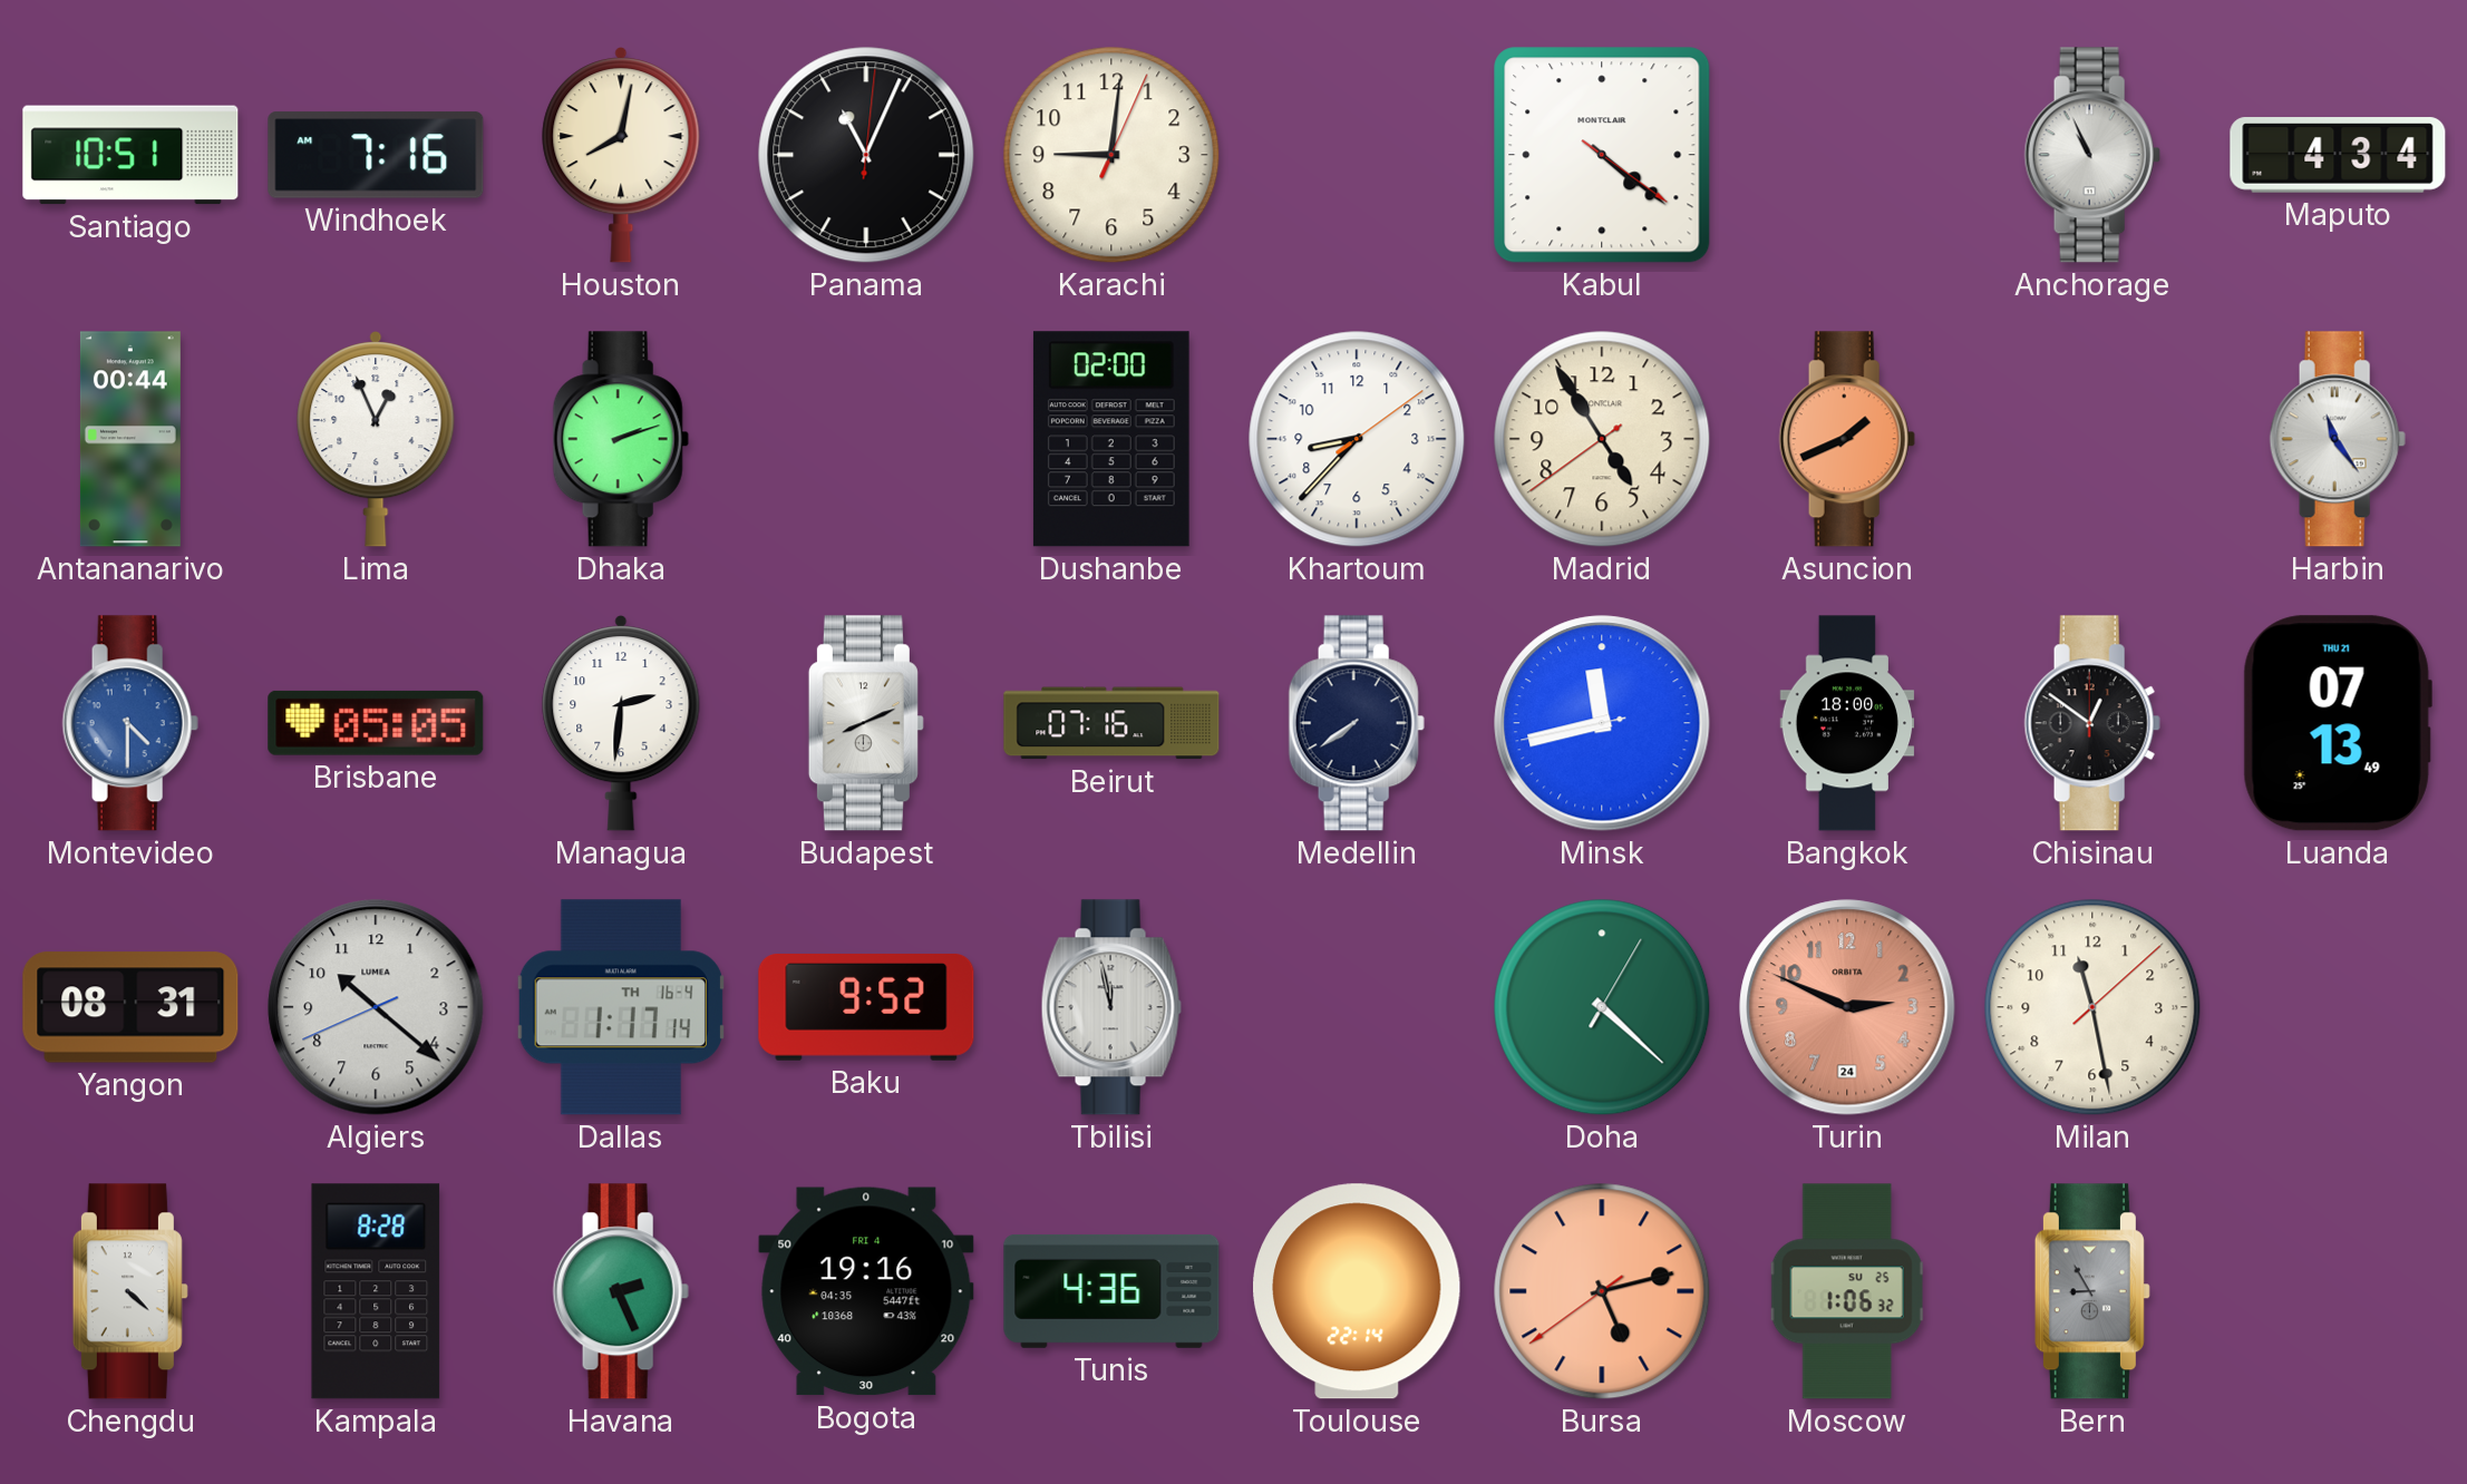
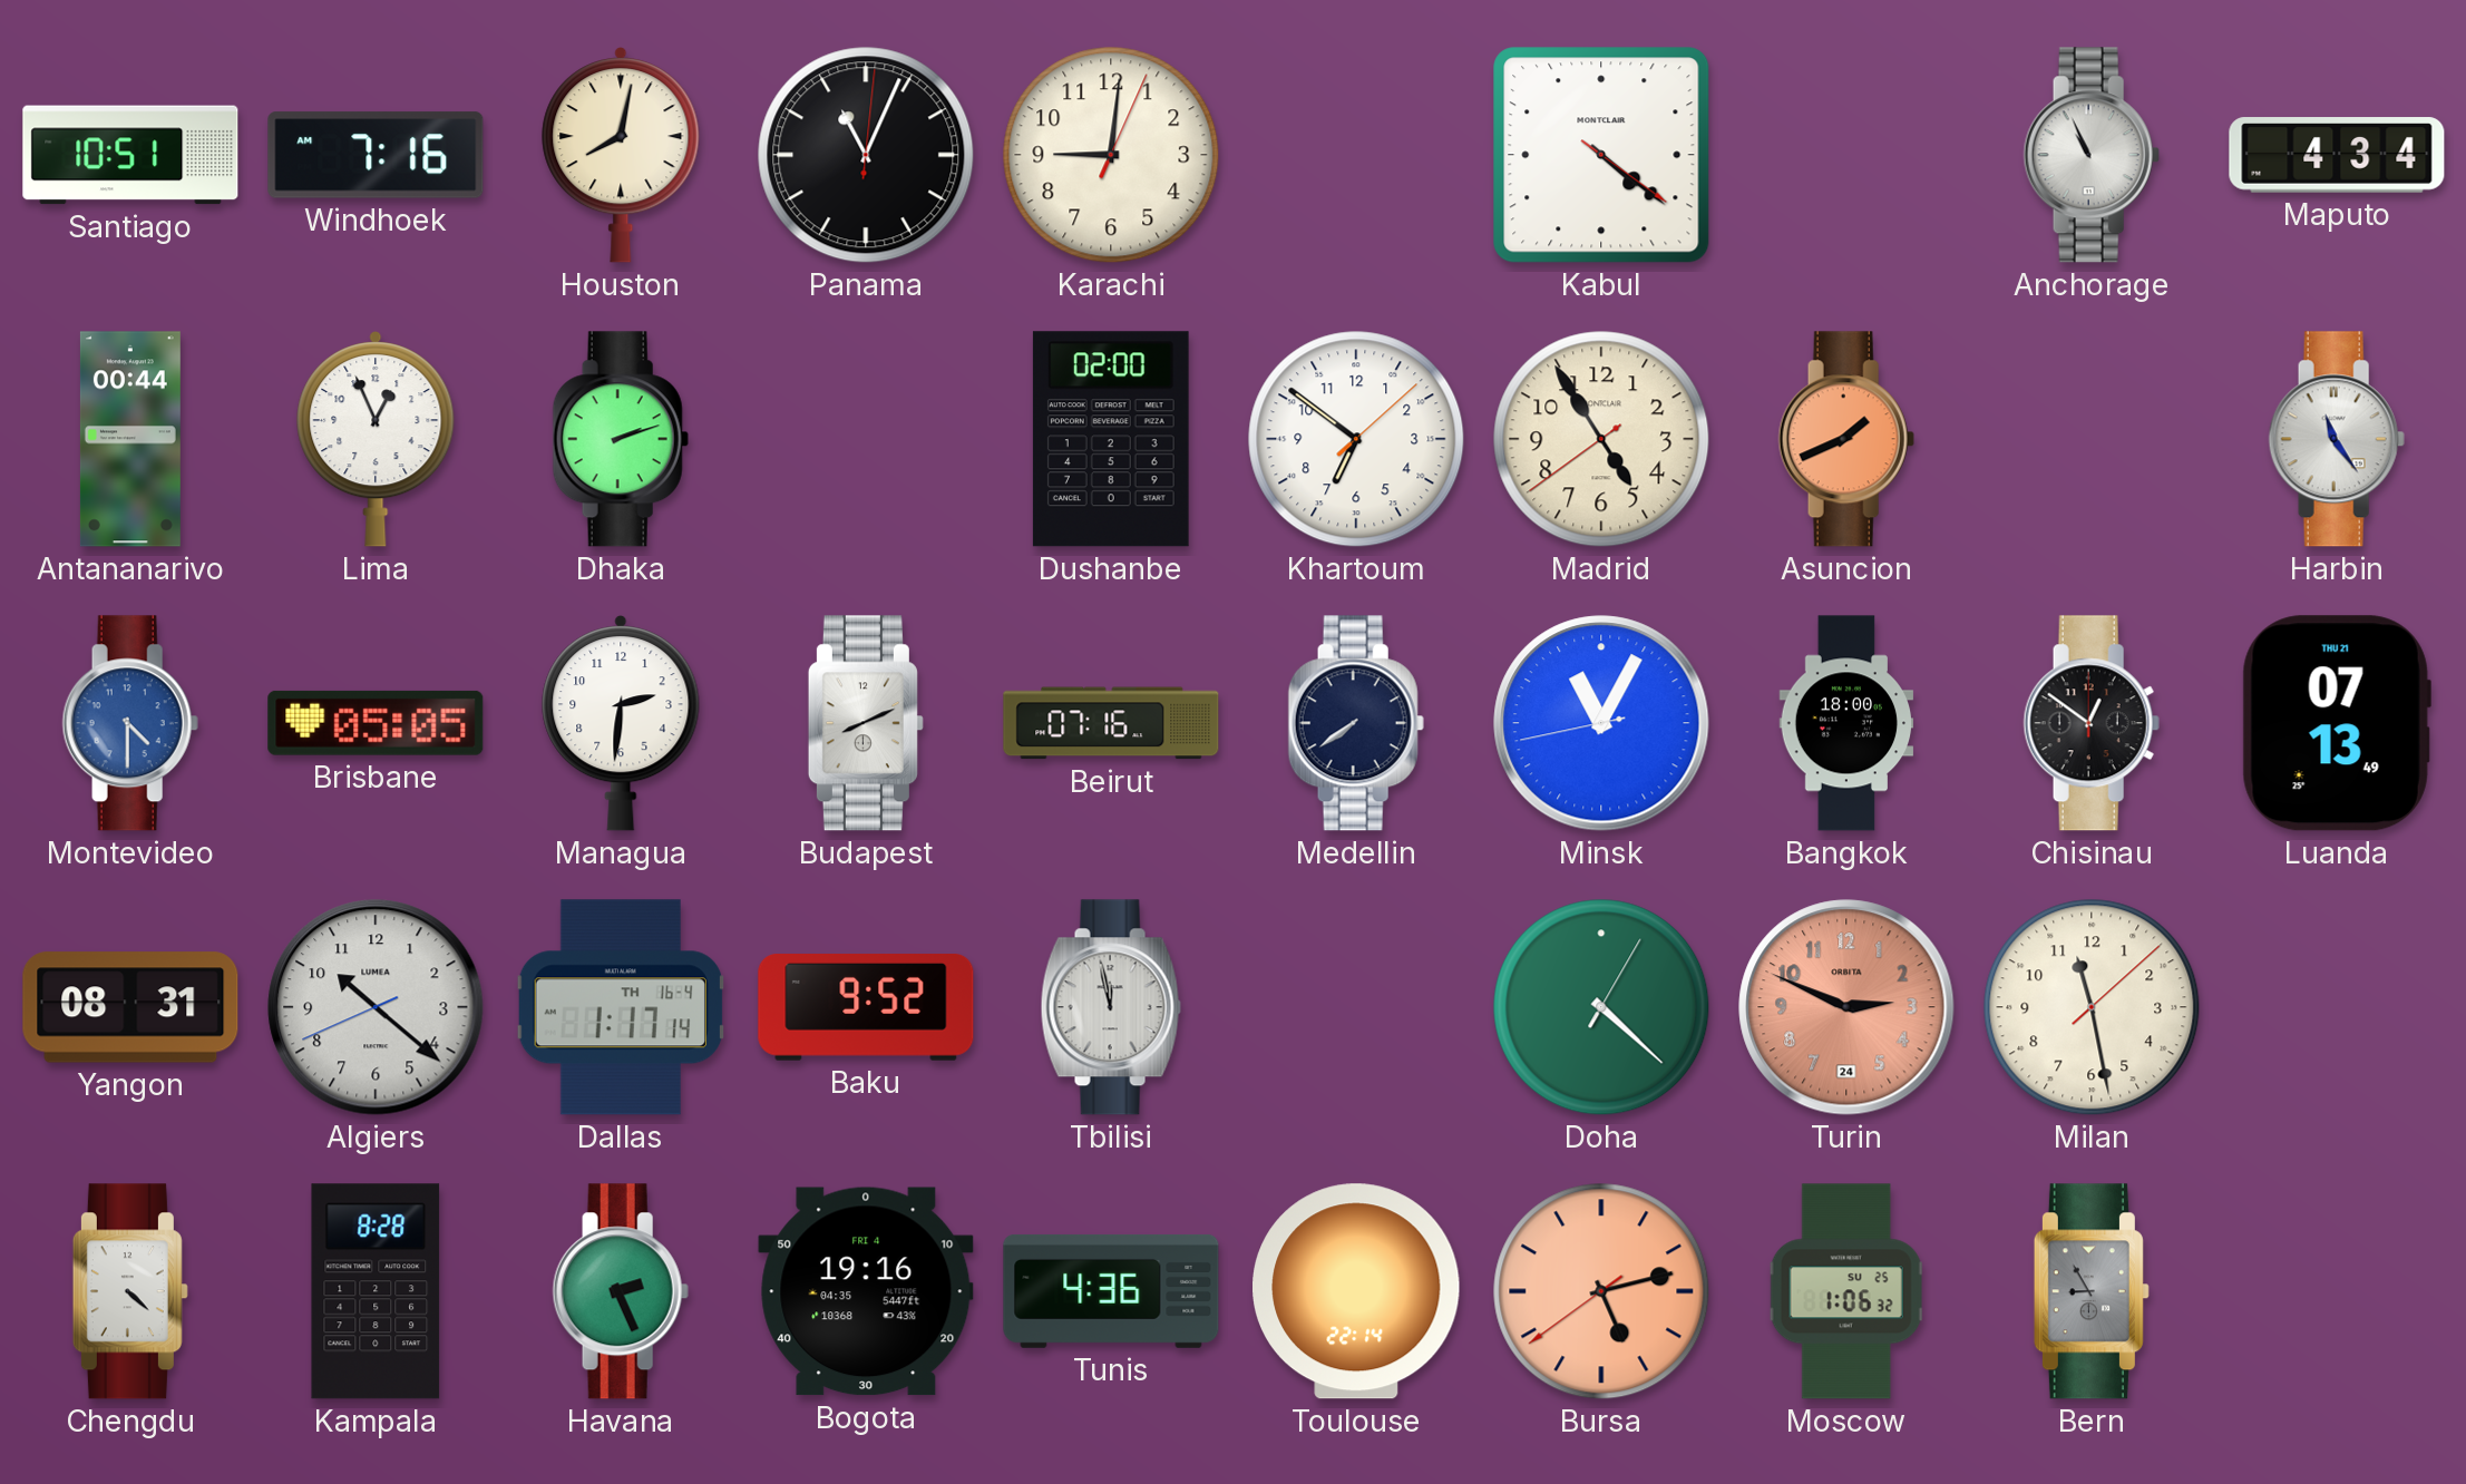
Khartoum: 8:37 -> 6:51
Minsk: 11:42 -> 11:04
